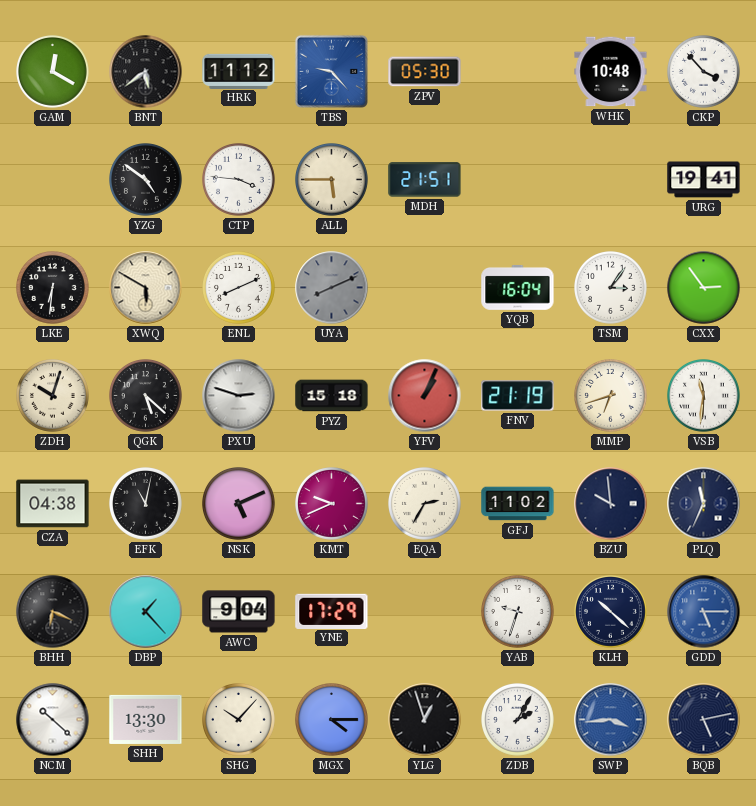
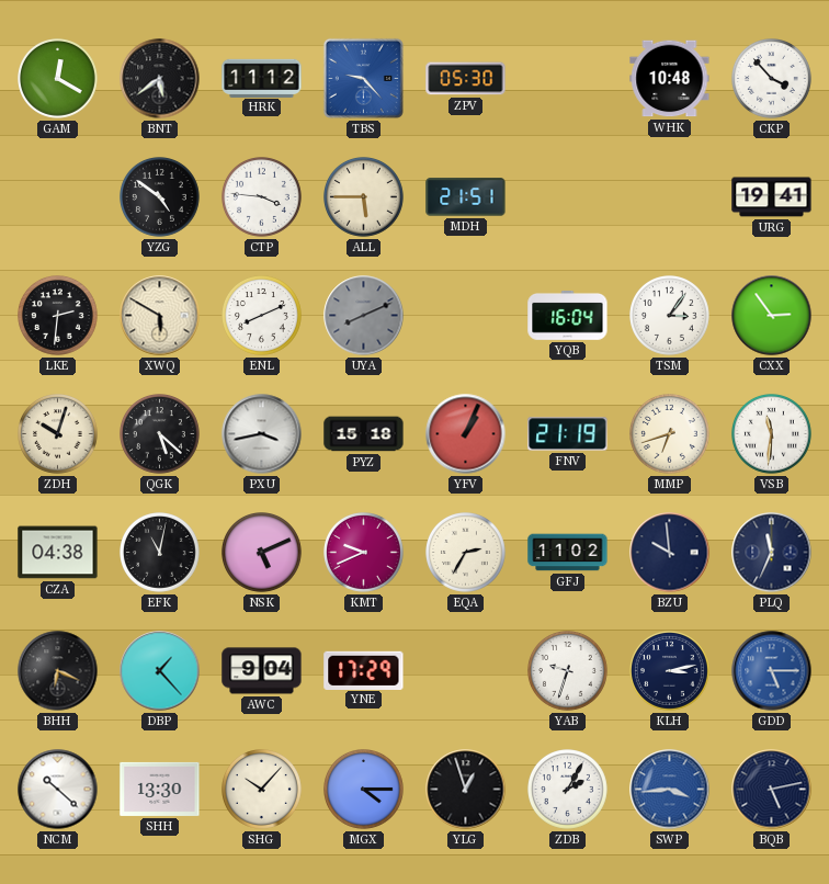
LKE: 6:31 -> 2:31
PXU: 2:48 -> 3:43
KLH: 10:22 -> 3:13
